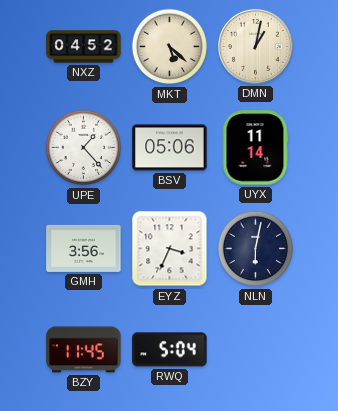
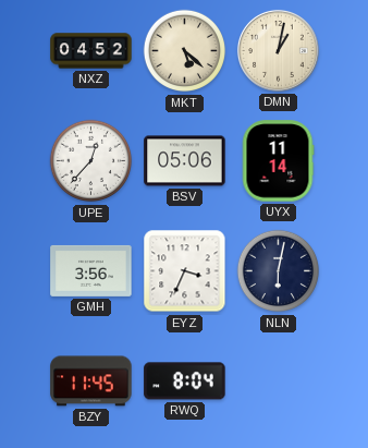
UPE: 1:23 -> 12:37
RWQ: 5:04 -> 8:04
